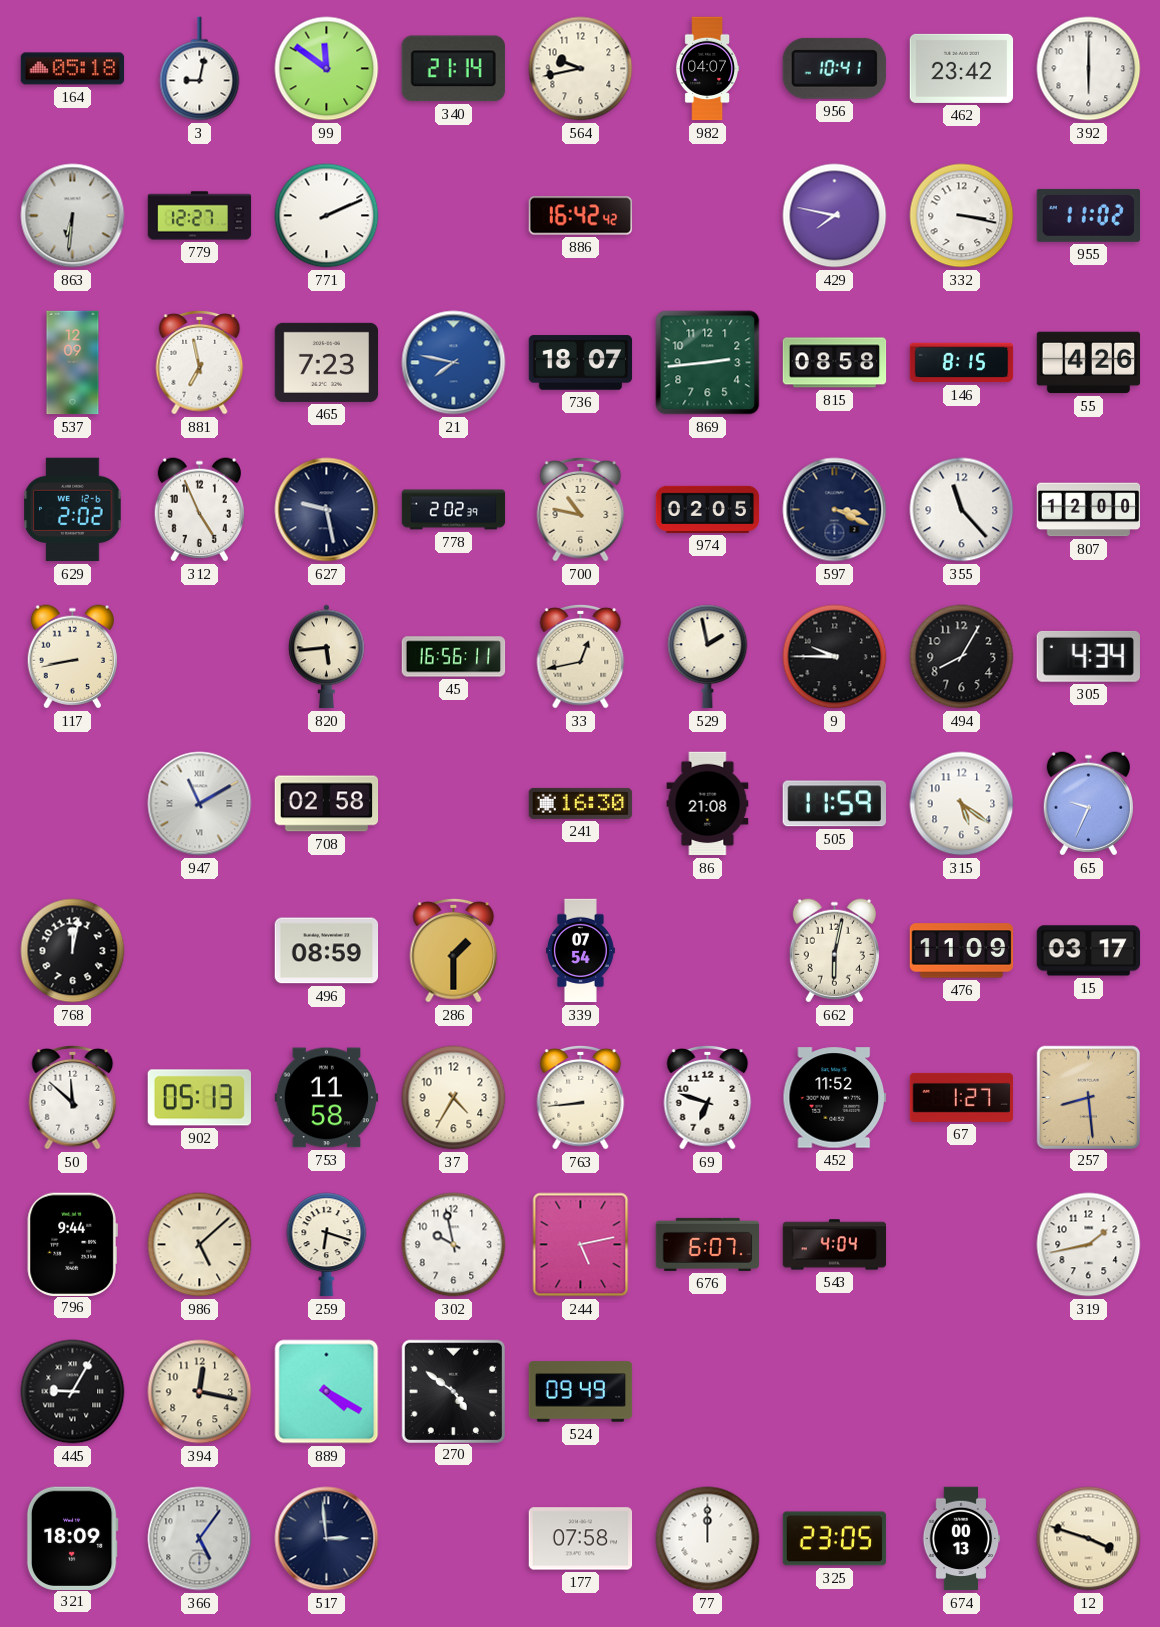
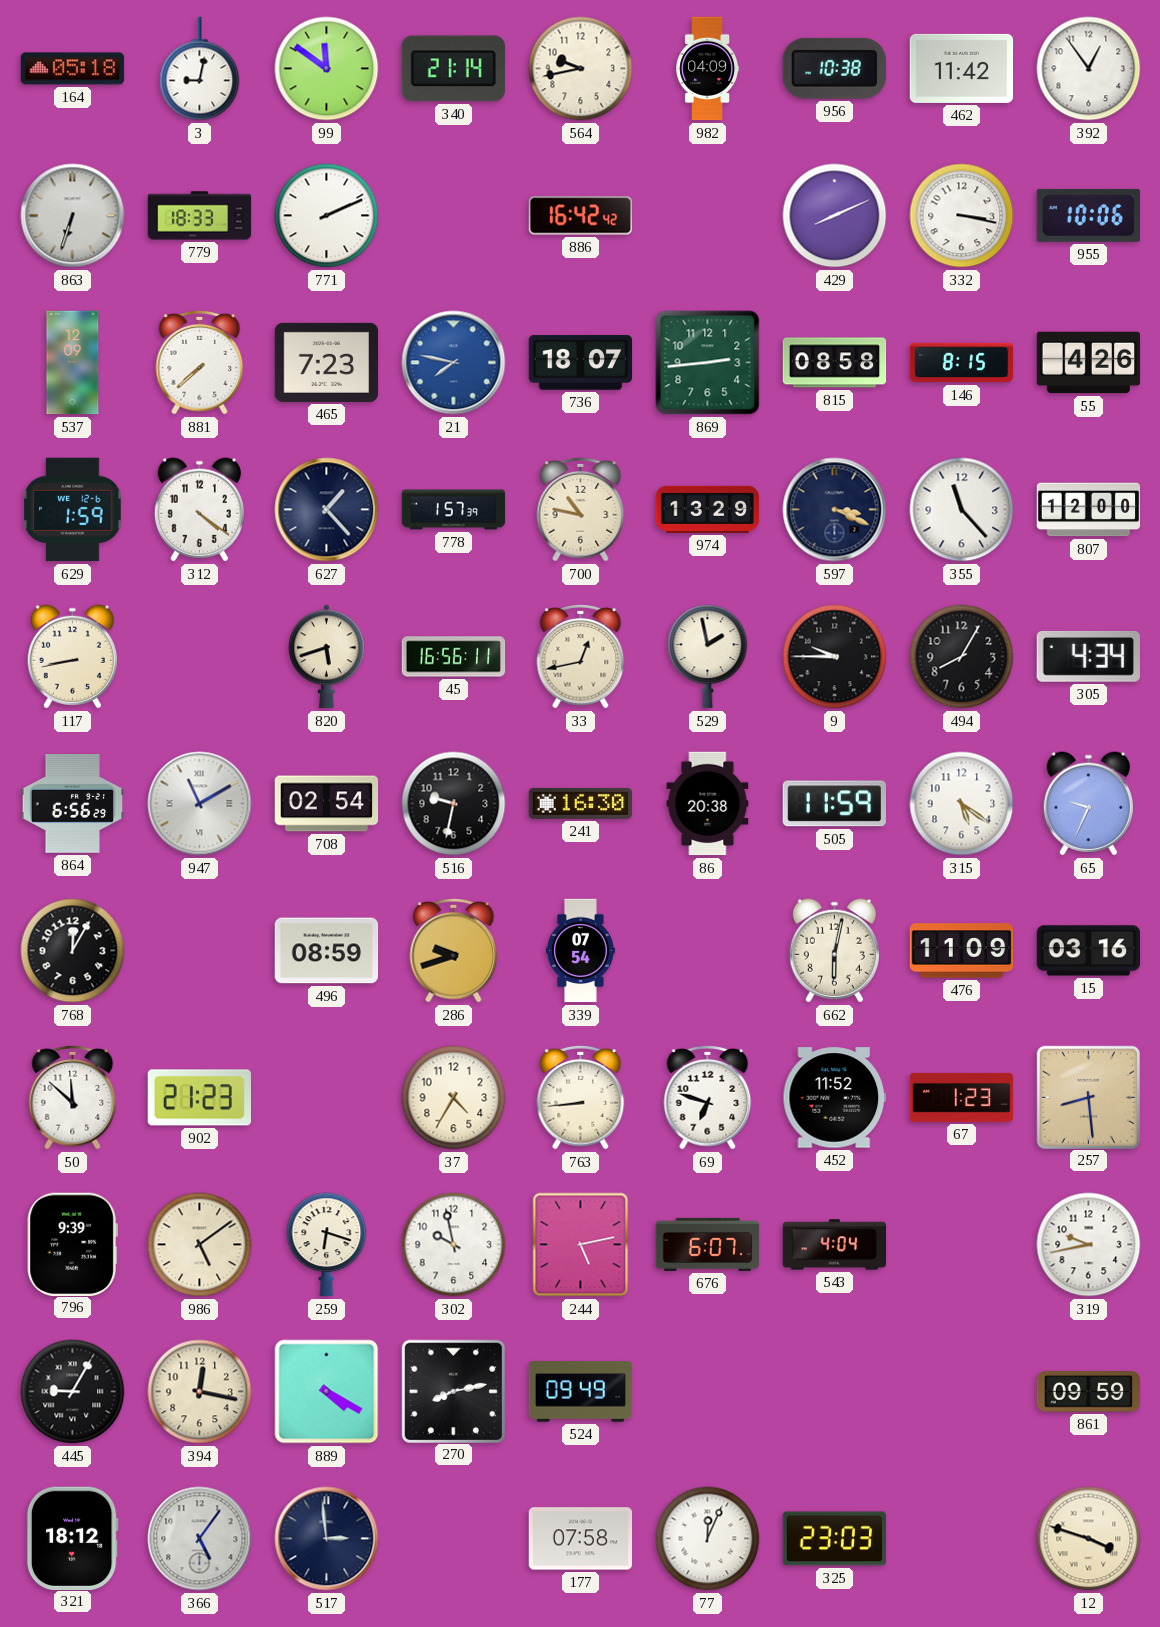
982: 04:07 -> 04:09
956: 10:41 -> 10:38
462: 23:42 -> 11:42
392: 6:00 -> 12:54
863: 6:31 -> 6:33
779: 12:27 -> 18:33
429: 7:47 -> 8:11
955: 11:02 -> 10:06
881: 6:58 -> 7:38
629: 2:02 -> 1:59
312: 4:56 -> 4:21
627: 9:28 -> 1:23
778: 2:02 -> 1:57
974: 02:05 -> 13:29
820: 5:44 -> 5:42
864: none -> 6:56
708: 02:58 -> 02:54
516: none -> 9:32
86: 21:08 -> 20:38
768: 12:02 -> 12:05
286: 1:30 -> 9:42
15: 03:17 -> 03:16
902: 05:13 -> 21:23
753: 11:58 -> none
67: 1:27 -> 1:23
796: 9:44 -> 9:39
986: 5:08 -> 5:09
319: 1:43 -> 9:43
270: 4:51 -> 8:13
861: none -> 09:59
321: 18:09 -> 18:12
77: 12:00 -> 12:04
325: 23:05 -> 23:03
674: 00:13 -> none
